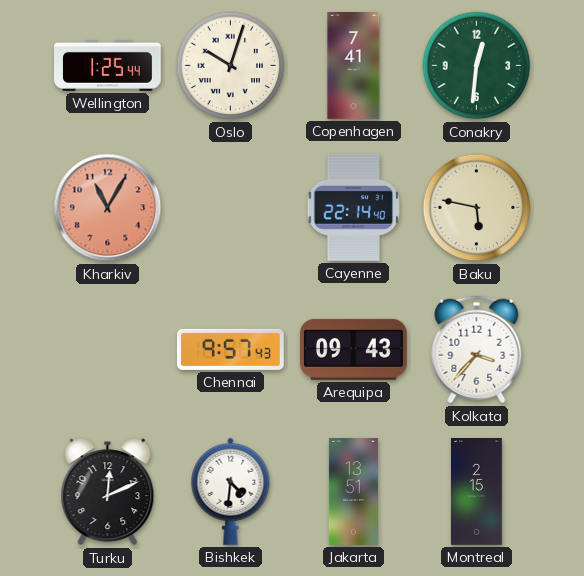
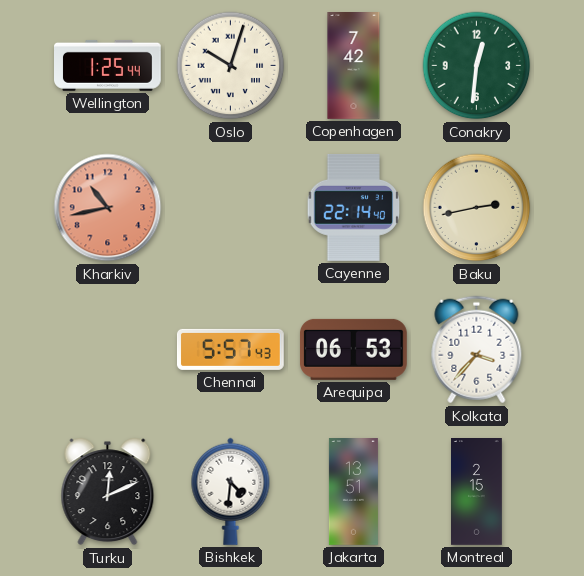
Copenhagen: 7:41 -> 7:42
Kharkiv: 11:05 -> 10:43
Baku: 5:47 -> 2:43
Chennai: 9:57 -> 5:57
Arequipa: 09:43 -> 06:53
